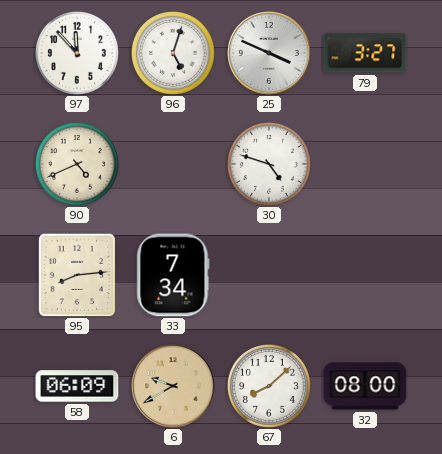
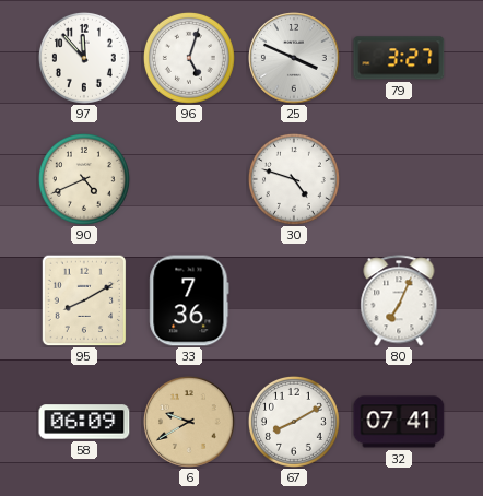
95: 8:14 -> 8:10
33: 7:34 -> 7:36
80: none -> 7:04
67: 8:08 -> 8:10
32: 08:00 -> 07:41
